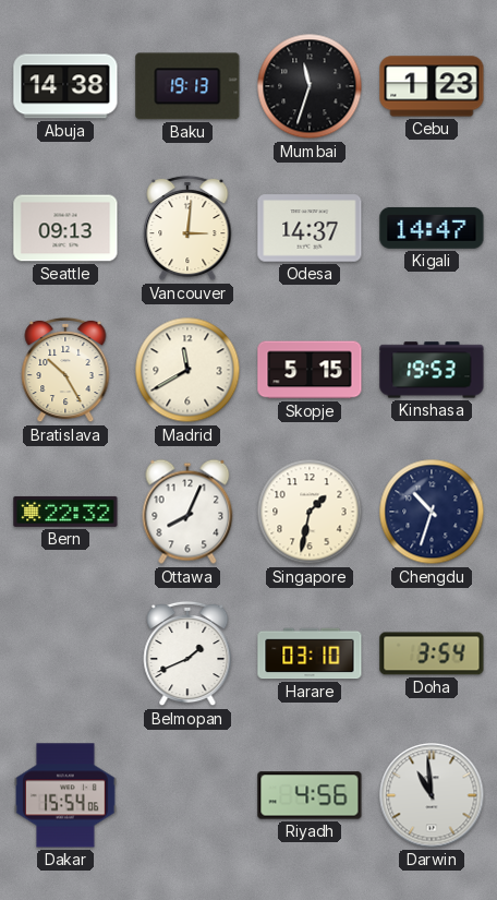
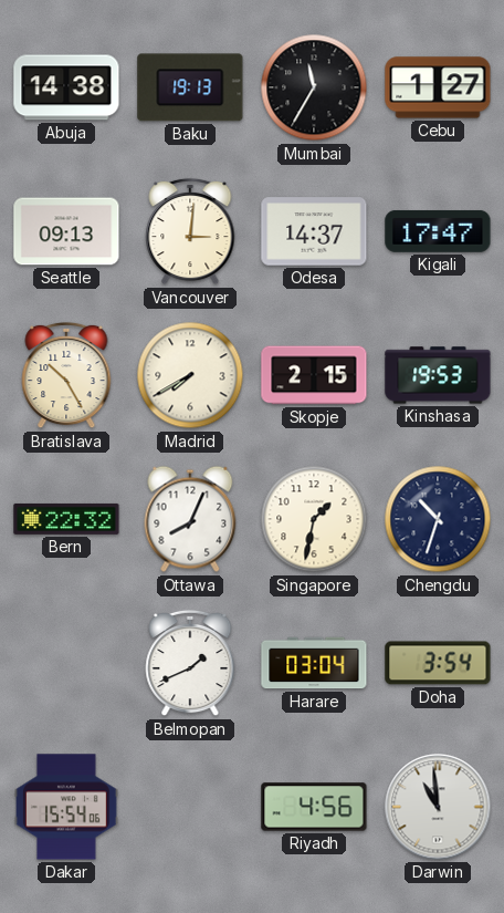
Mumbai: 11:33 -> 11:35
Cebu: 1:23 -> 1:27
Kigali: 14:47 -> 17:47
Madrid: 11:40 -> 7:40
Skopje: 5:15 -> 2:15
Harare: 03:10 -> 03:04
